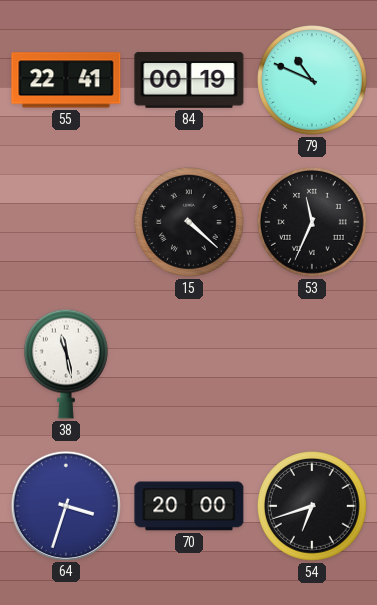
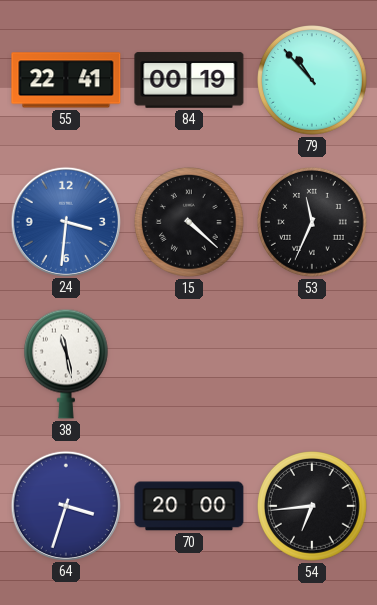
79: 10:49 -> 10:53
24: none -> 3:31
54: 6:42 -> 6:44
